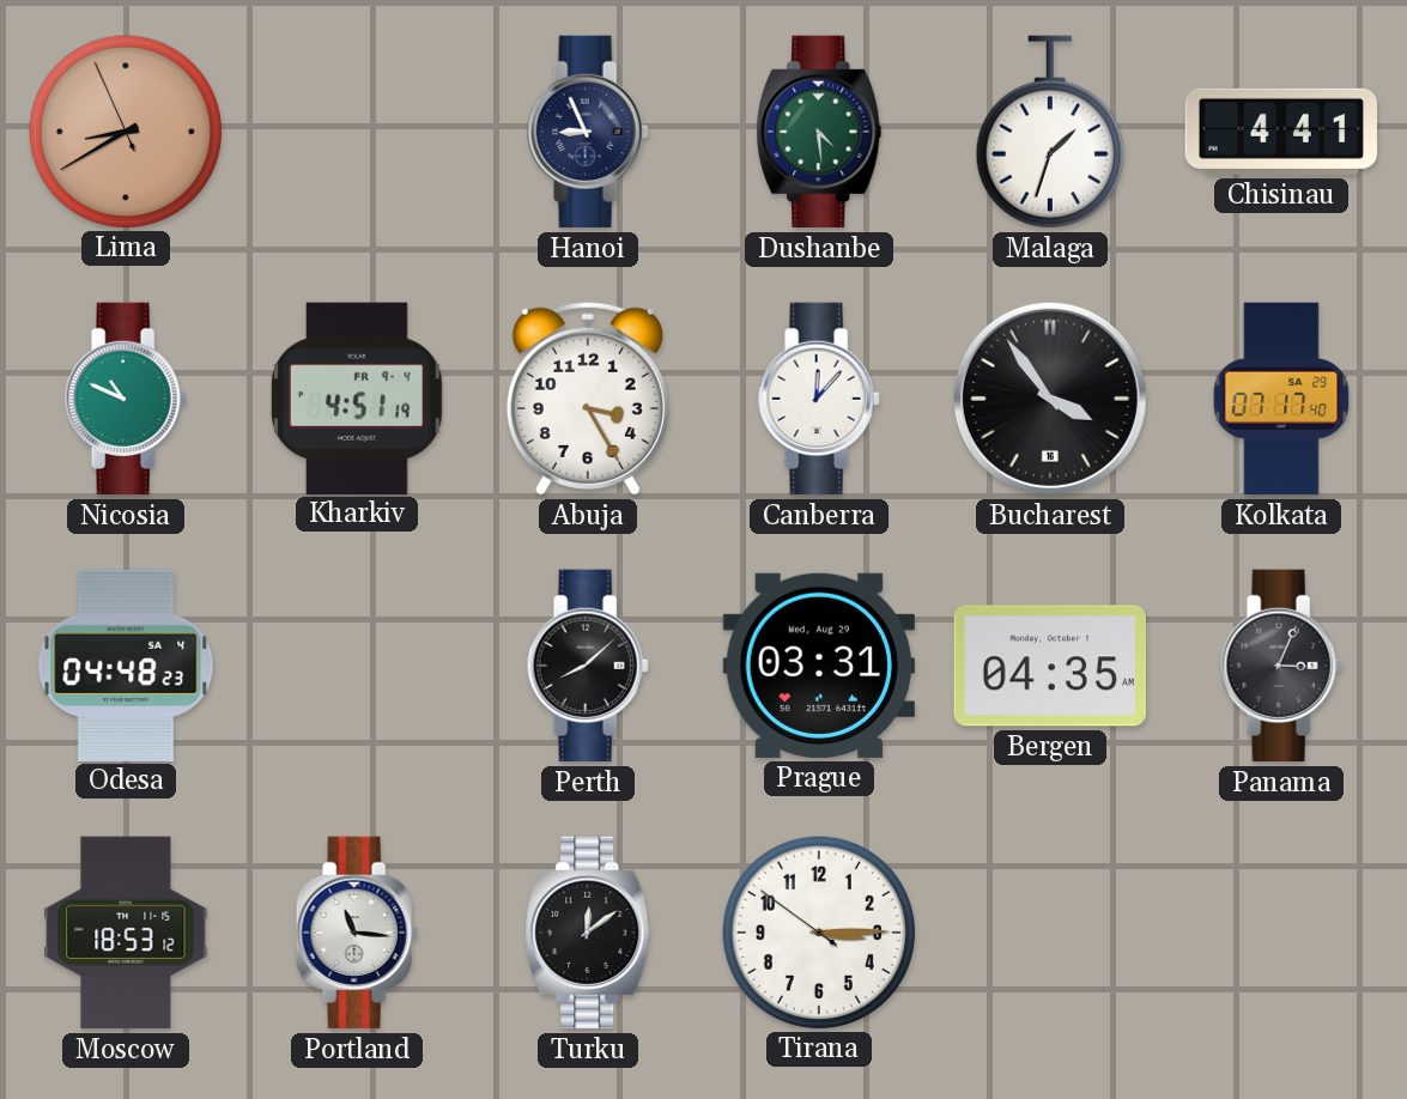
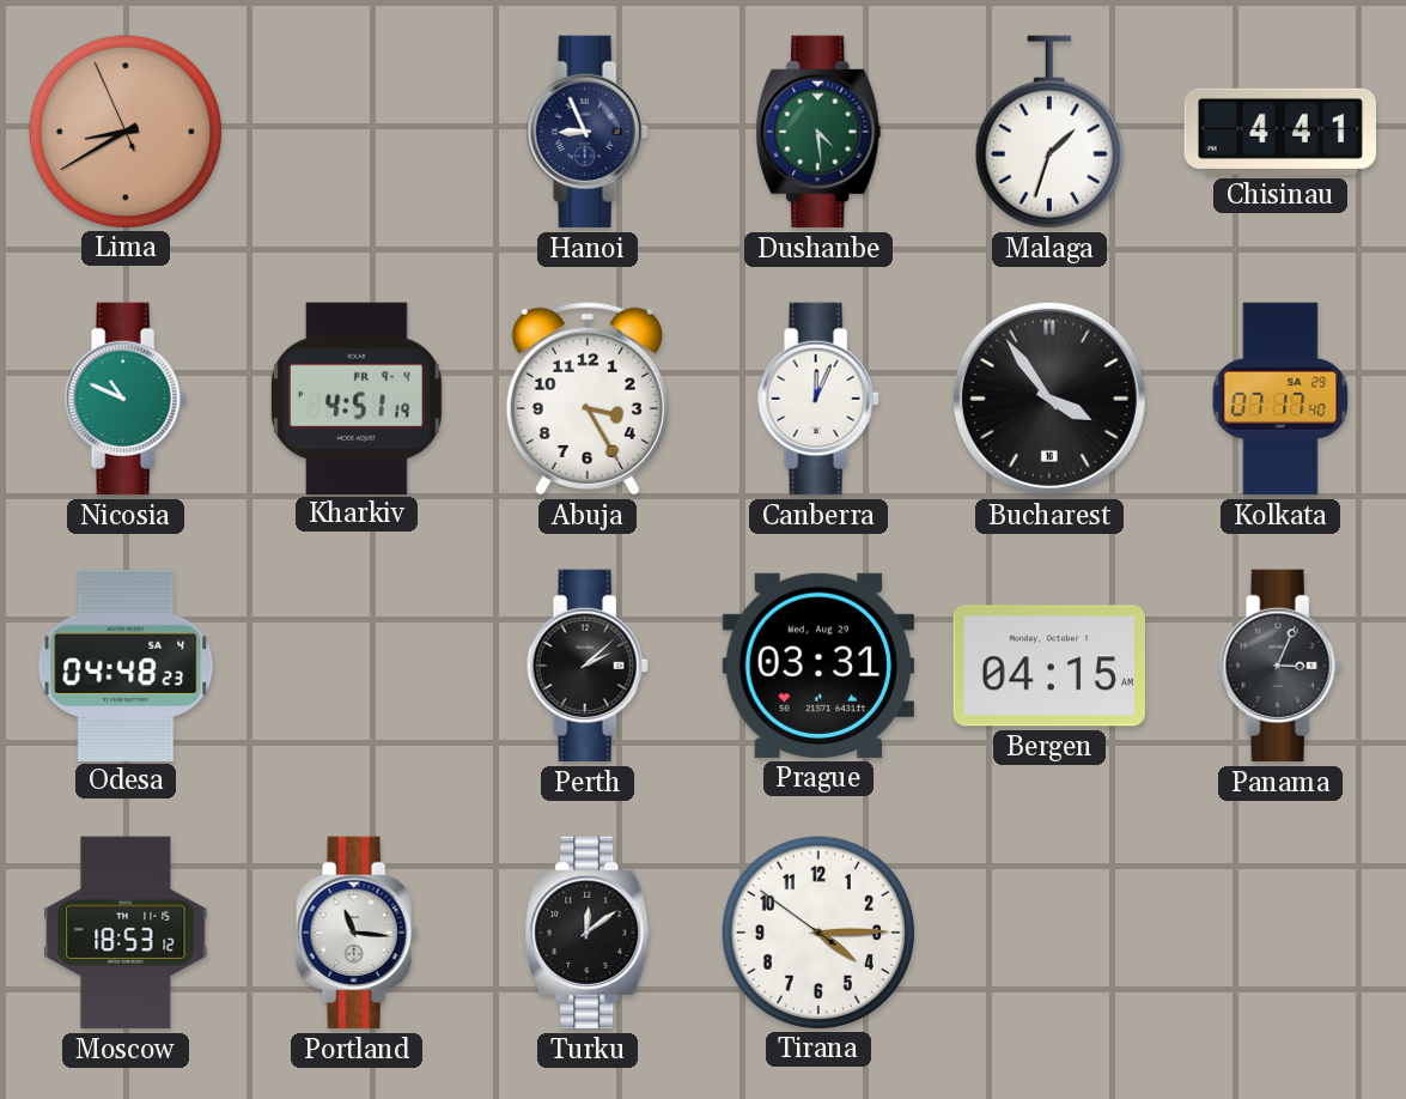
Canberra: 12:07 -> 12:04
Perth: 8:08 -> 2:08
Bergen: 04:35 -> 04:15
Tirana: 3:14 -> 4:14
